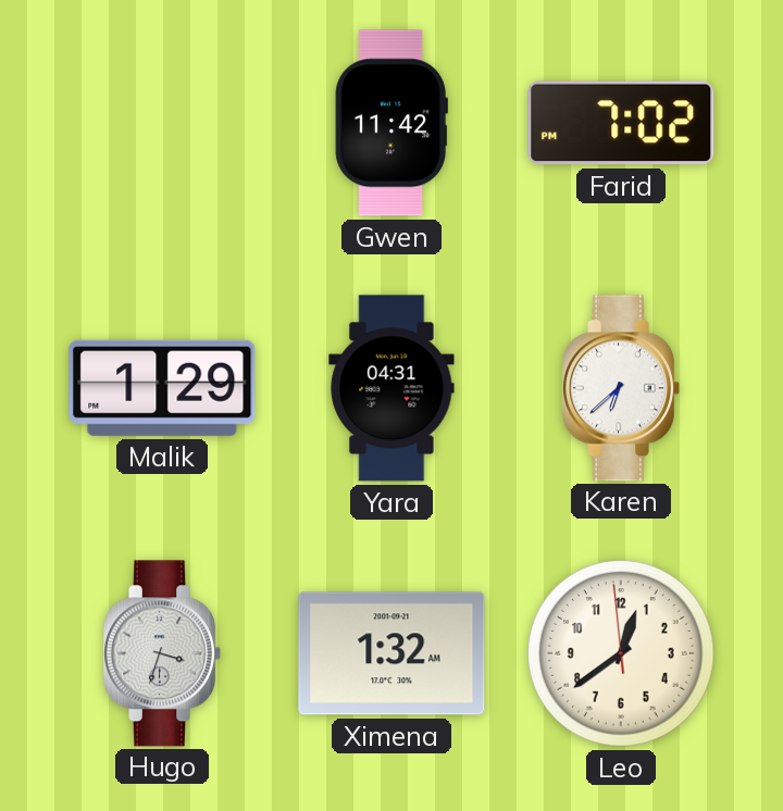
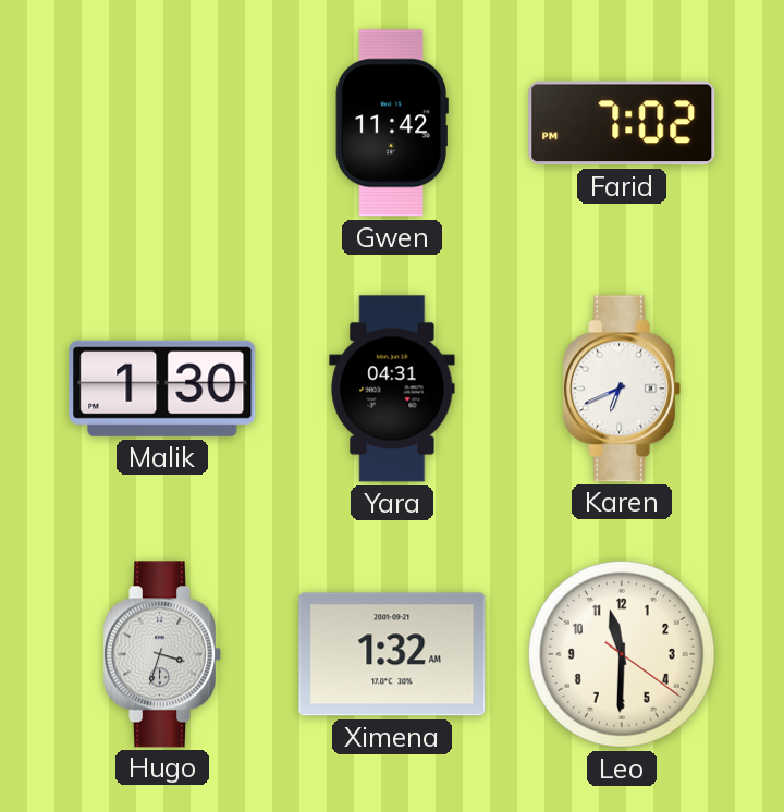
Malik: 1:29 -> 1:30
Karen: 6:38 -> 6:41
Leo: 12:38 -> 11:30
